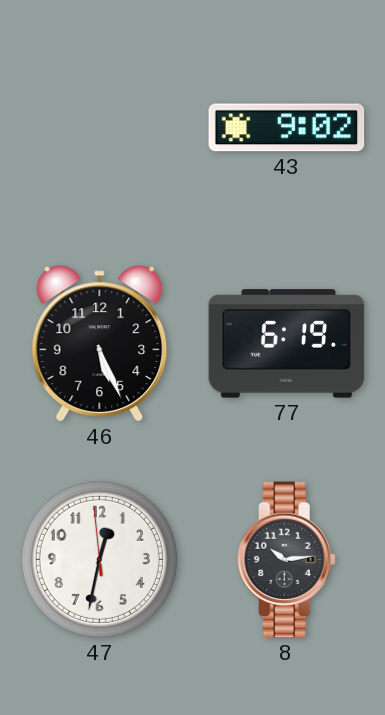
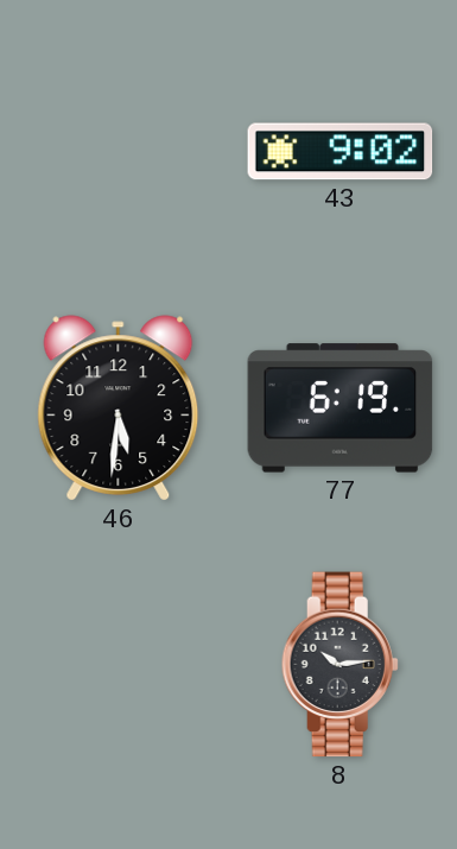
46: 5:26 -> 5:31
47: 12:31 -> none
